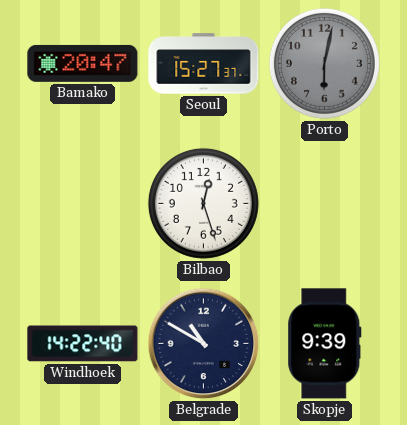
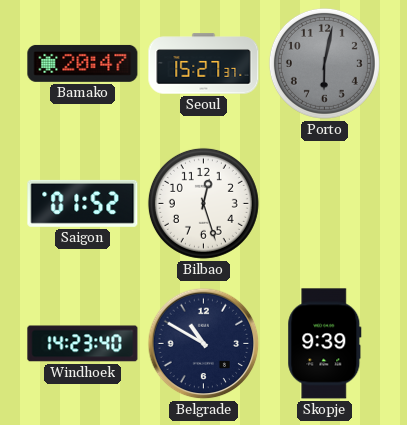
Saigon: none -> 01:52
Windhoek: 14:22 -> 14:23
